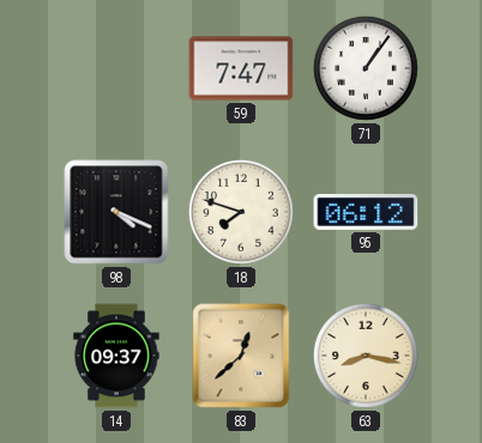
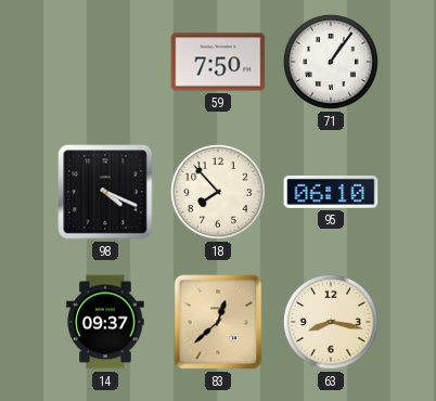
59: 7:47 -> 7:50
18: 7:48 -> 7:53
95: 06:12 -> 06:10
